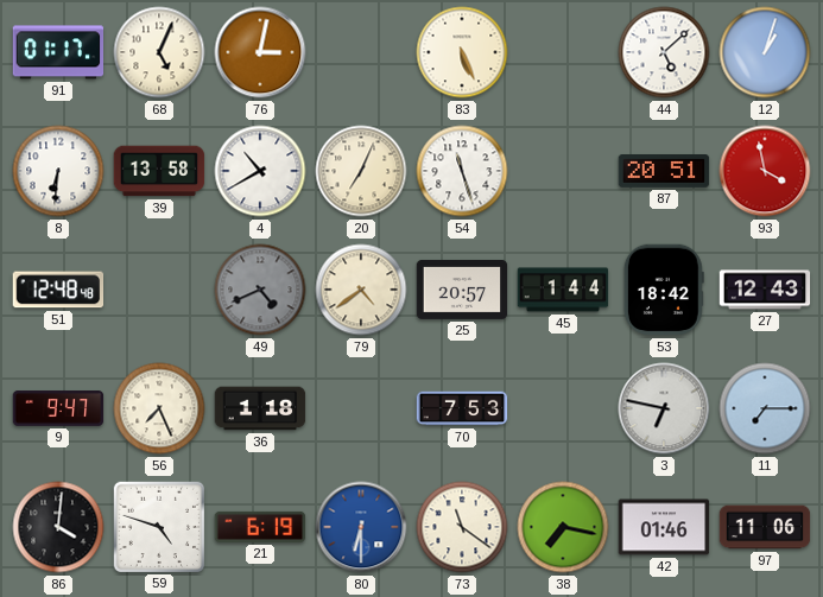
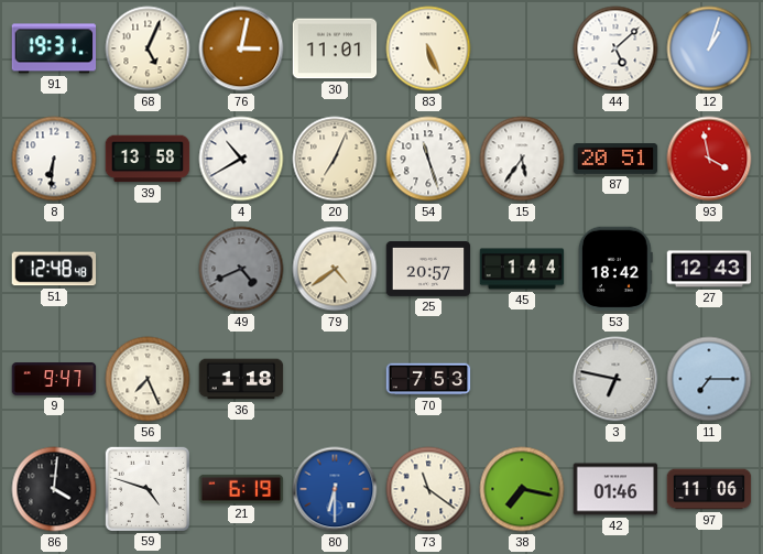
91: 01:17 -> 19:31
30: none -> 11:01
15: none -> 5:36
